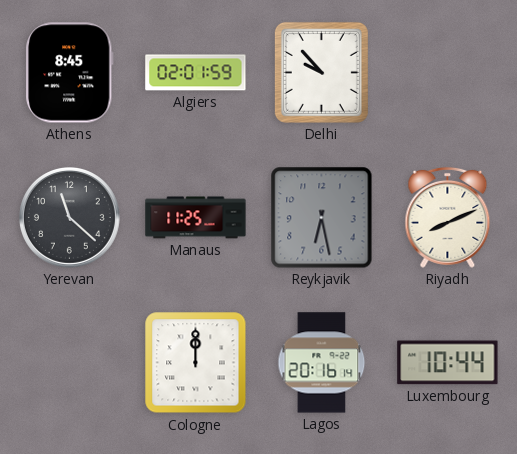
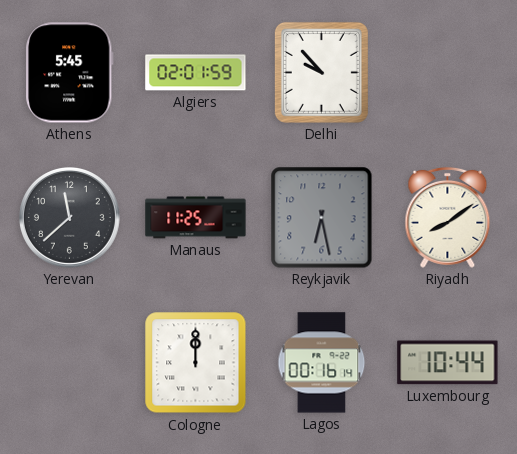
Athens: 8:45 -> 5:45
Yerevan: 11:22 -> 11:38
Riyadh: 8:11 -> 8:09
Lagos: 20:16 -> 00:16
